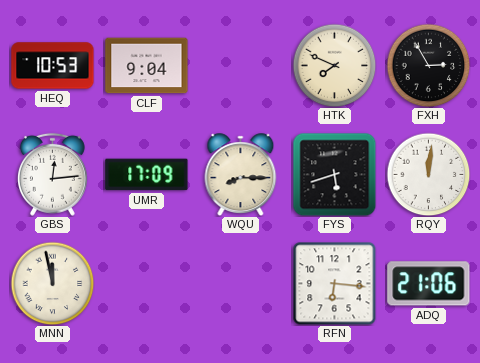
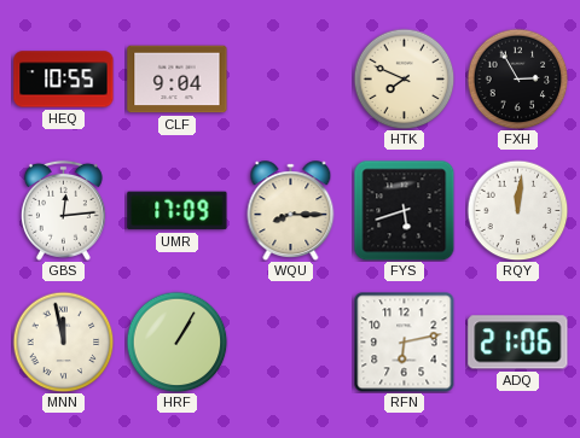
HEQ: 10:53 -> 10:55
HRF: none -> 1:05
RFN: 6:16 -> 6:13
